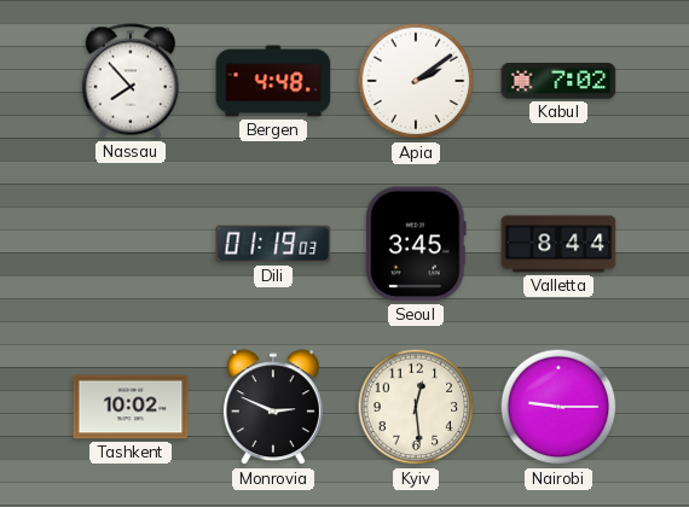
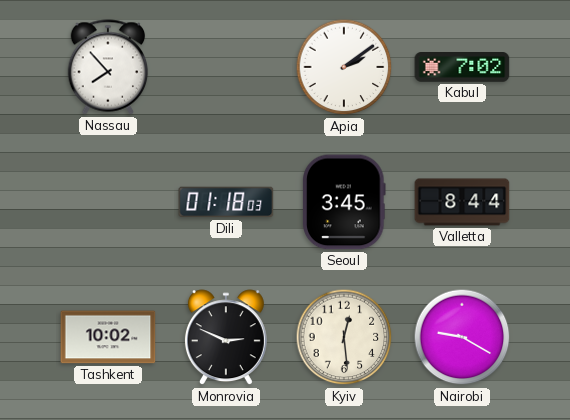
Bergen: 4:48 -> none
Dili: 01:19 -> 01:18
Nairobi: 9:15 -> 9:20
